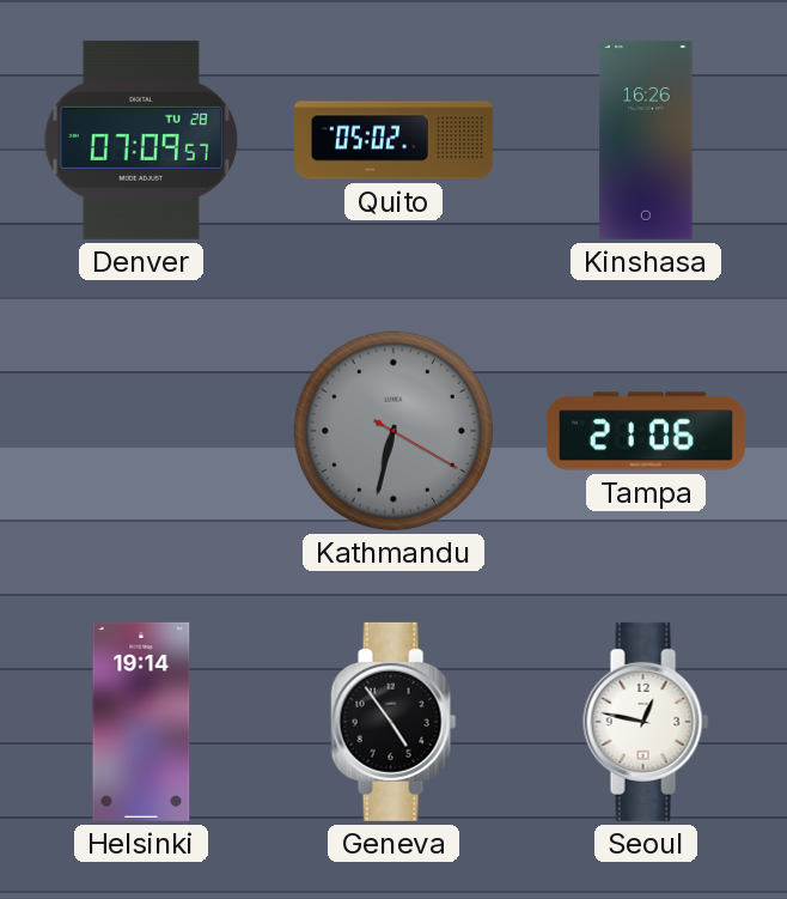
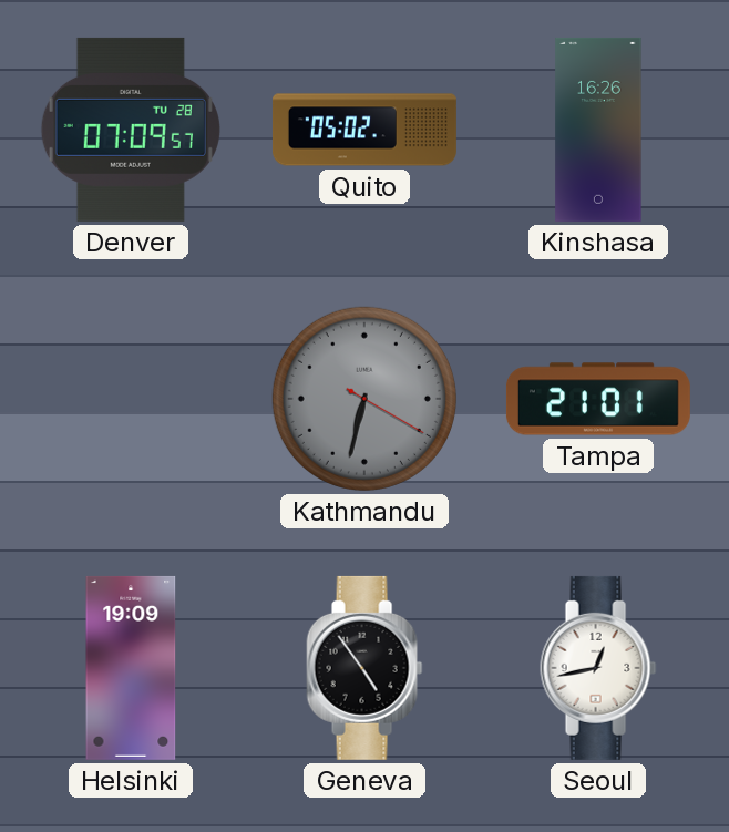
Tampa: 21:06 -> 21:01
Helsinki: 19:14 -> 19:09
Seoul: 12:47 -> 12:43
